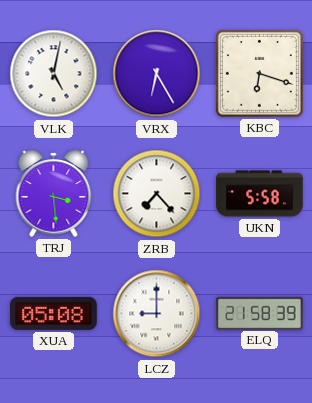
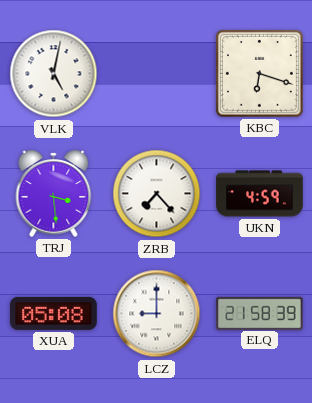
VRX: 6:25 -> none
UKN: 5:58 -> 4:59
